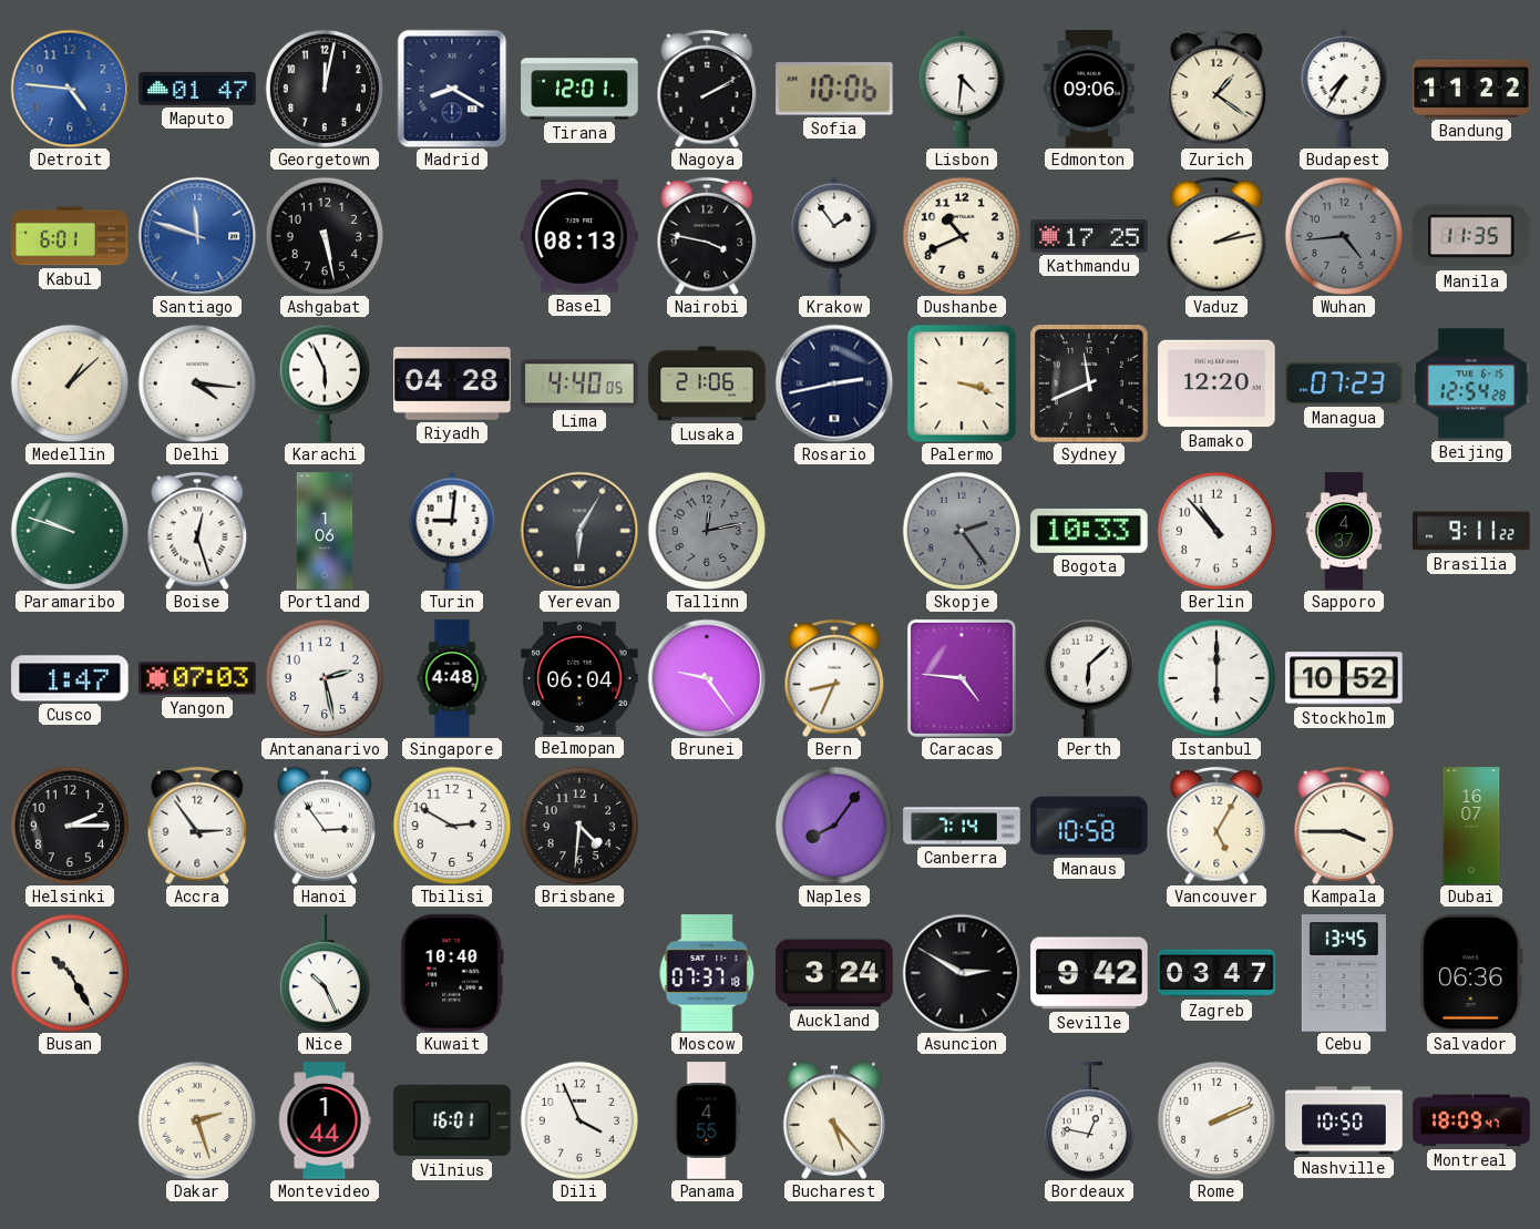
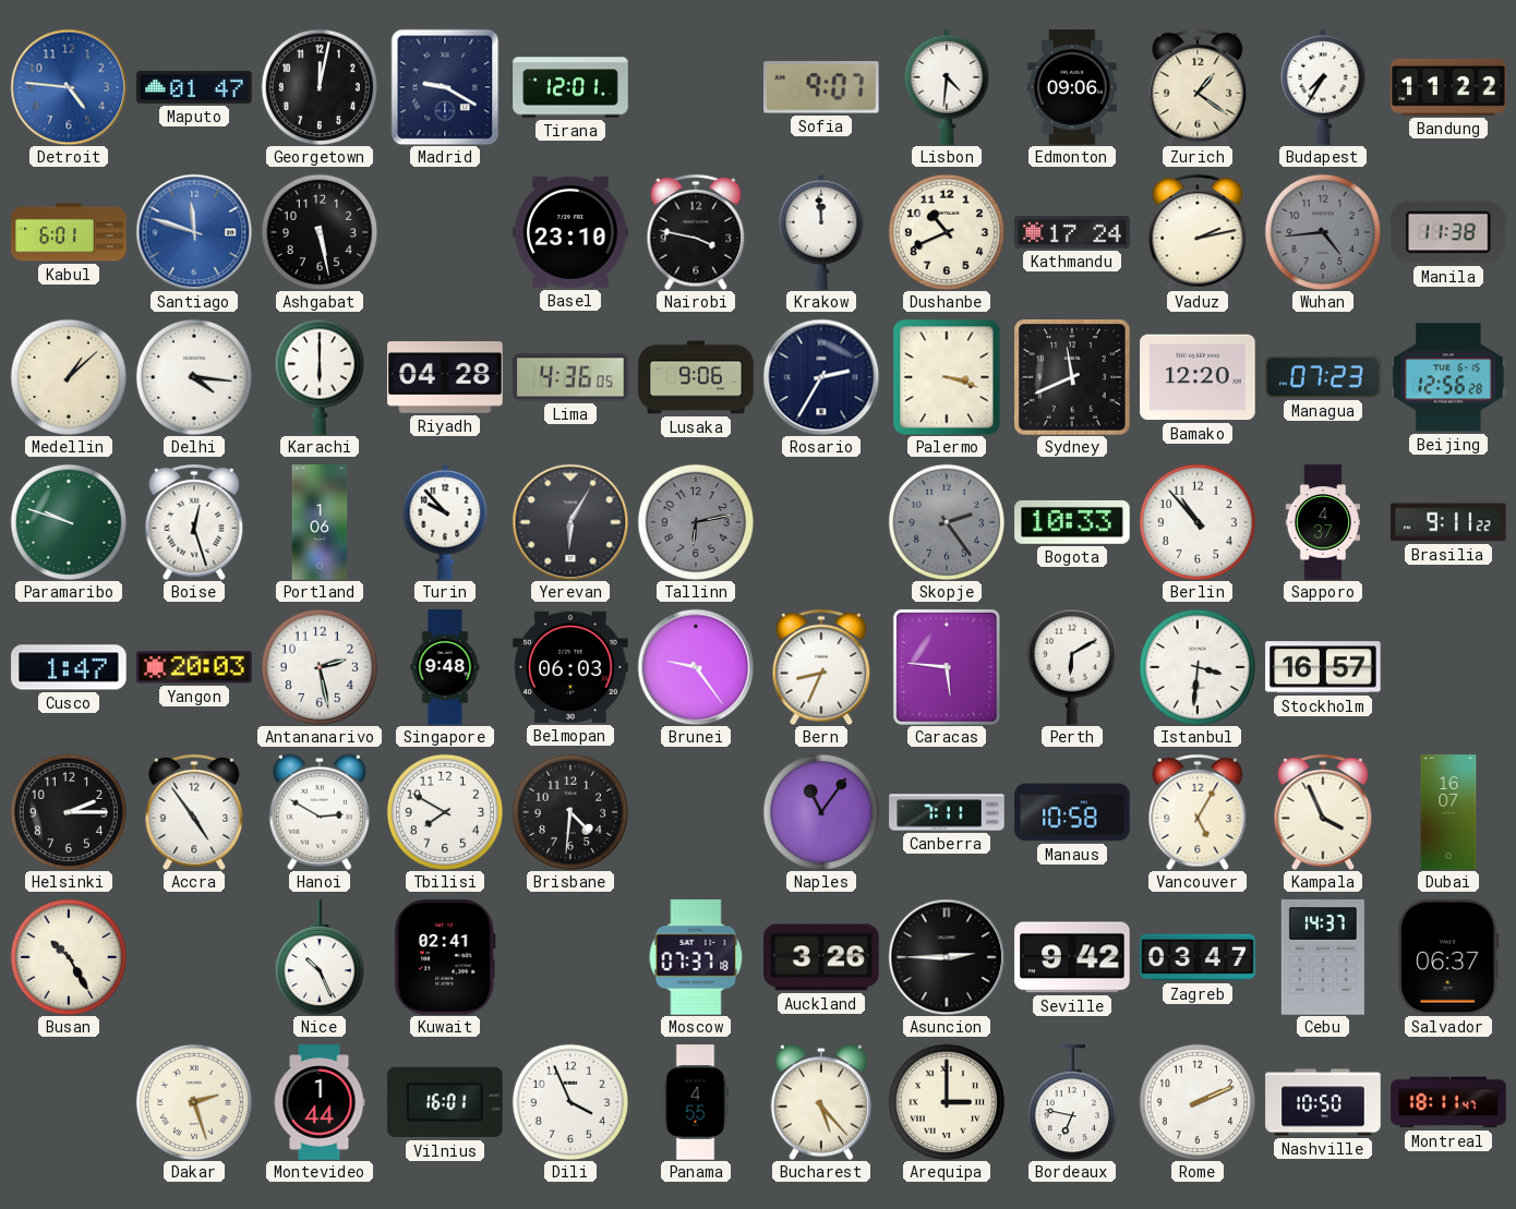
Madrid: 8:20 -> 9:20
Nagoya: 2:10 -> none
Sofia: 10:06 -> 9:07
Basel: 08:13 -> 23:10
Krakow: 1:54 -> 11:59
Kathmandu: 17:25 -> 17:24
Manila: 11:35 -> 11:38
Karachi: 5:56 -> 6:00
Lima: 4:40 -> 4:36
Lusaka: 21:06 -> 9:06
Rosario: 2:43 -> 2:35
Beijing: 12:54 -> 12:56
Turin: 9:01 -> 9:53
Tallinn: 12:13 -> 6:13
Yangon: 07:03 -> 20:03
Singapore: 4:48 -> 9:48
Belmopan: 06:04 -> 06:03
Caracas: 4:46 -> 5:46
Perth: 6:08 -> 6:10
Istanbul: 6:00 -> 3:31
Stockholm: 10:52 -> 16:57
Accra: 2:54 -> 4:54
Hanoi: 2:54 -> 2:50
Tbilisi: 2:50 -> 7:50
Naples: 8:06 -> 11:06
Canberra: 7:14 -> 7:11
Kampala: 3:45 -> 3:56
Kuwait: 10:40 -> 02:41
Auckland: 3:24 -> 3:26
Asuncion: 2:50 -> 2:45
Cebu: 13:45 -> 14:37
Salvador: 06:36 -> 06:37
Arequipa: none -> 3:00
Bordeaux: 12:47 -> 6:47
Montreal: 18:09 -> 18:11
